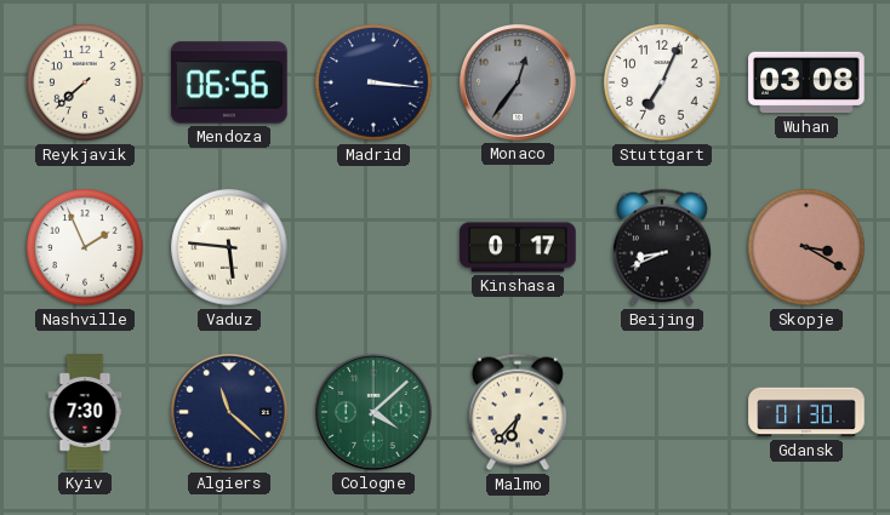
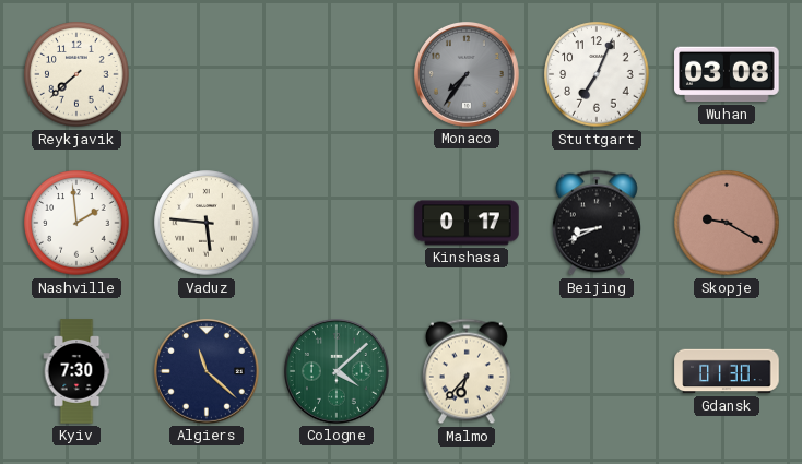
Mendoza: 06:56 -> none
Madrid: 3:16 -> none
Monaco: 12:36 -> 7:36
Nashville: 1:56 -> 1:59
Skopje: 3:20 -> 9:20
